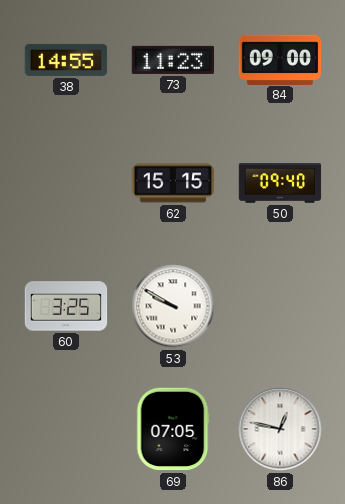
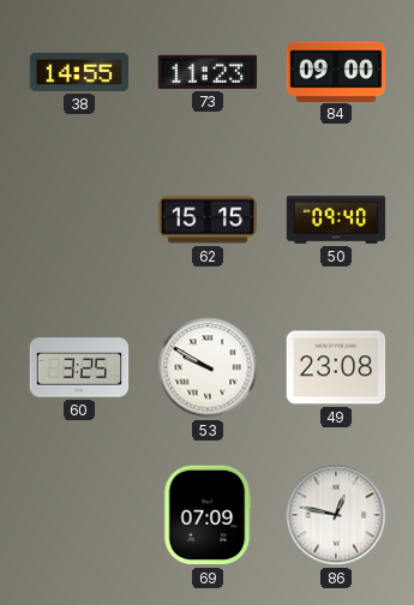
49: none -> 23:08
69: 07:05 -> 07:09
